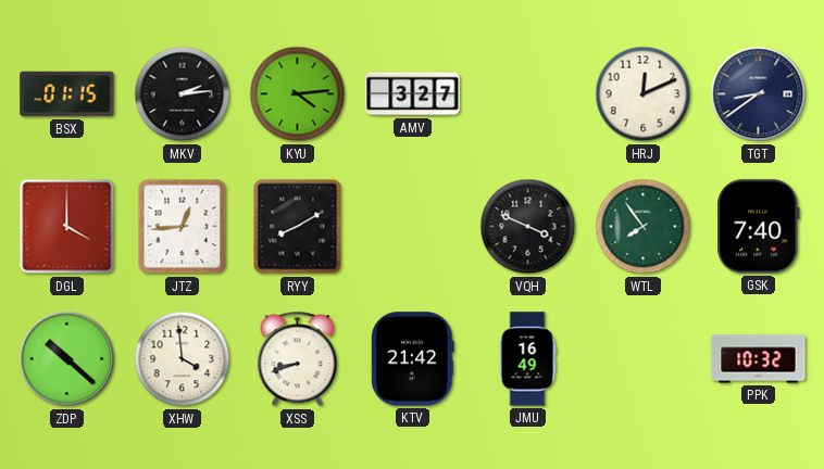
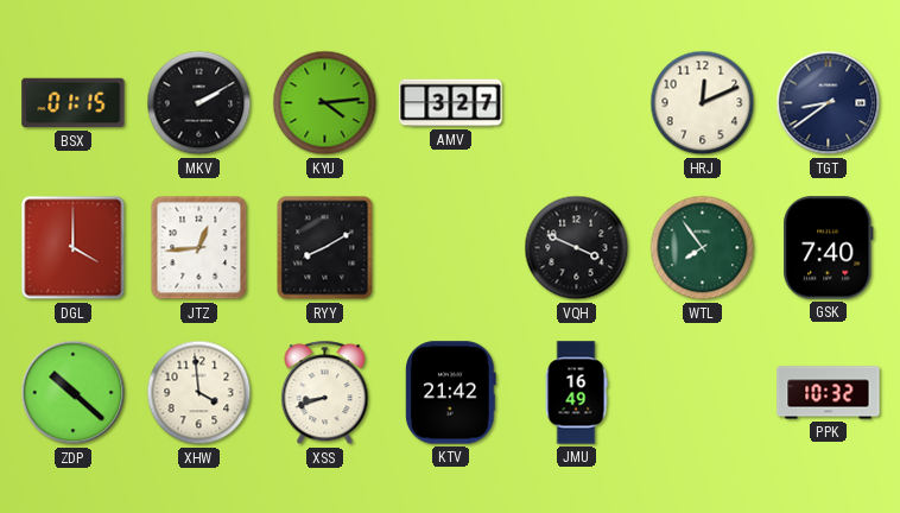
MKV: 2:14 -> 2:10
